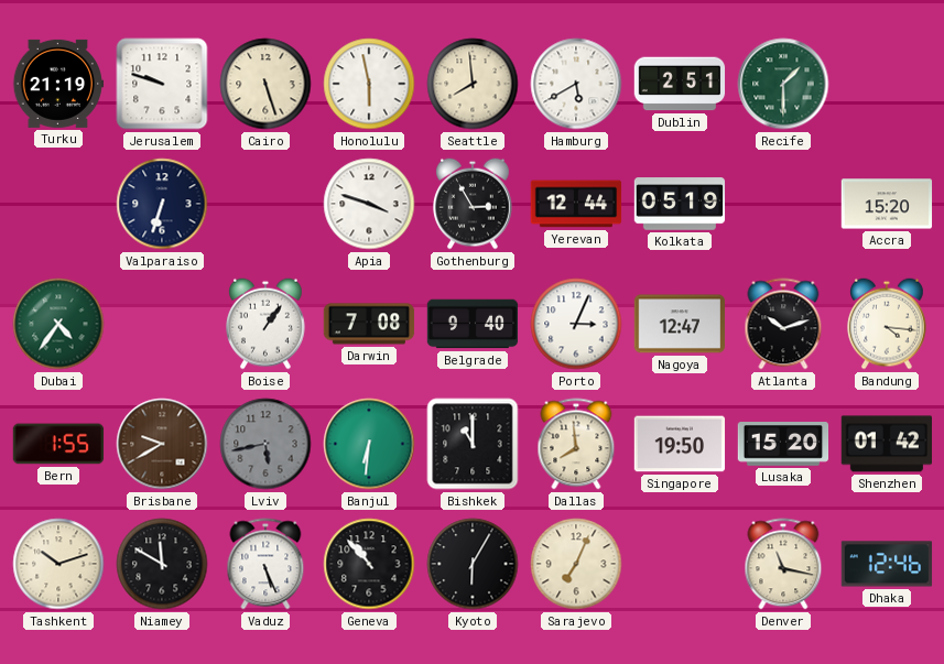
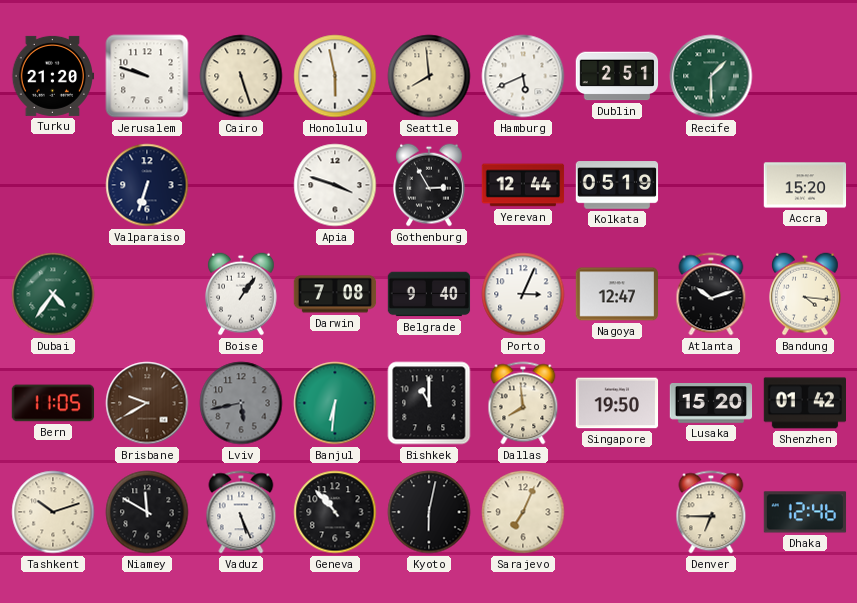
Turku: 21:19 -> 21:20
Hamburg: 5:40 -> 5:41
Bern: 1:55 -> 11:05
Kyoto: 6:05 -> 6:02
Denver: 11:17 -> 6:45
